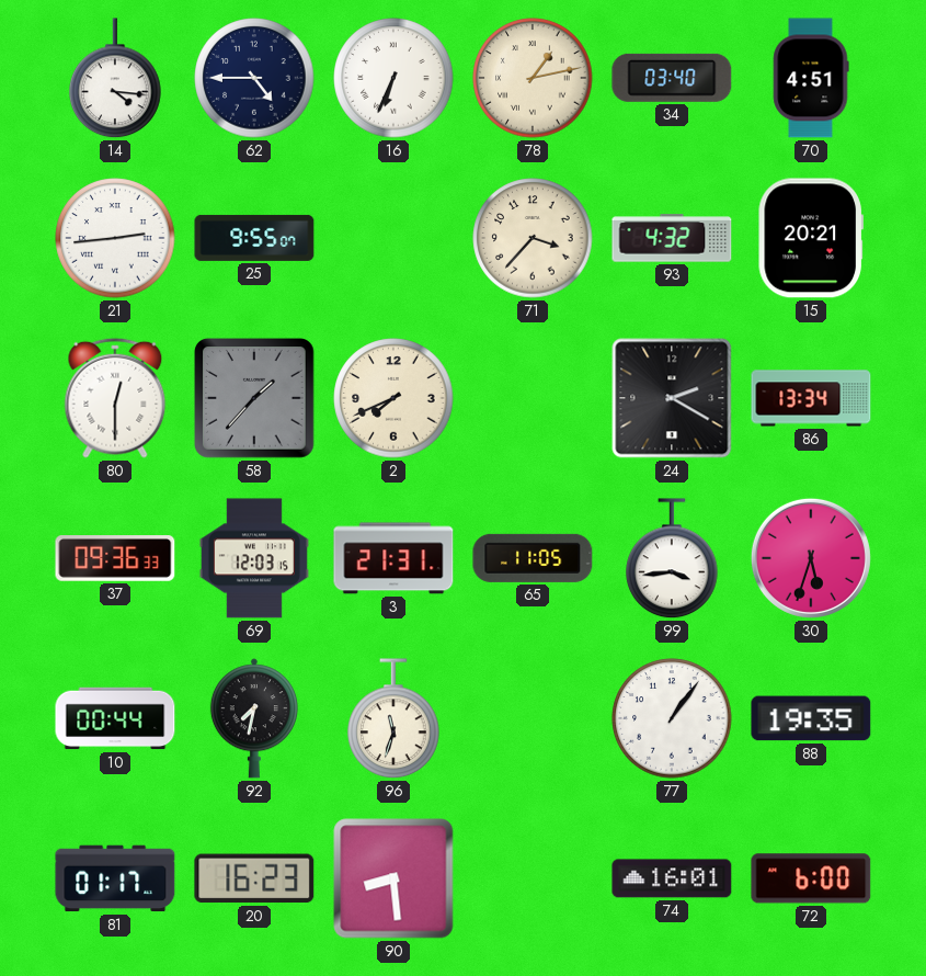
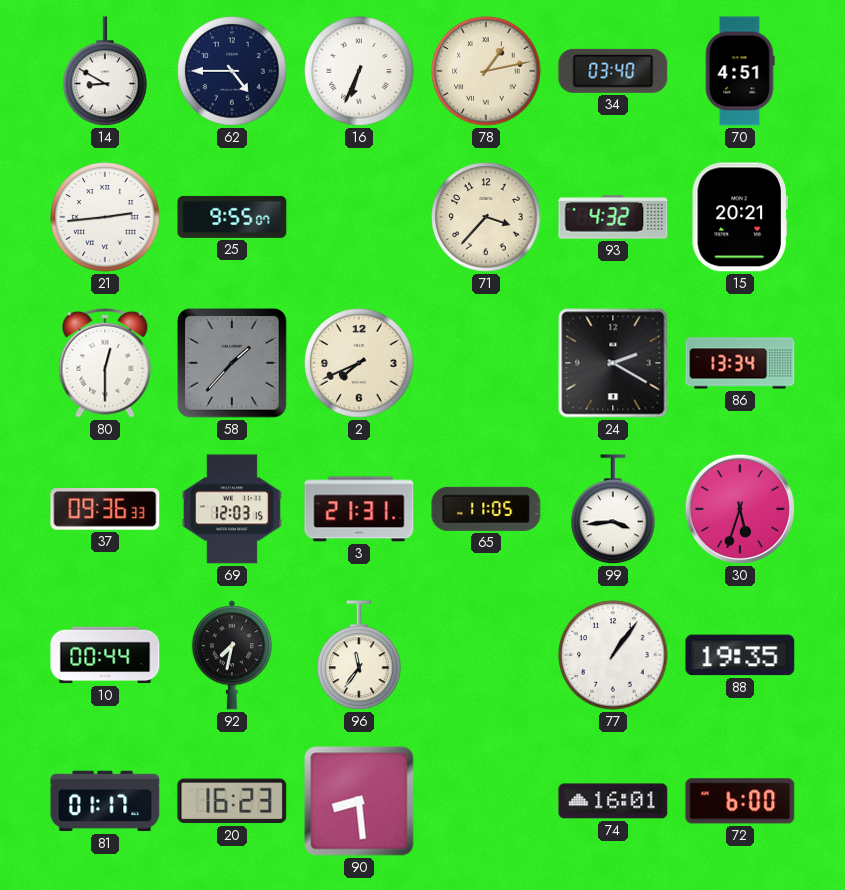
14: 4:16 -> 8:50
96: 11:33 -> 11:36
